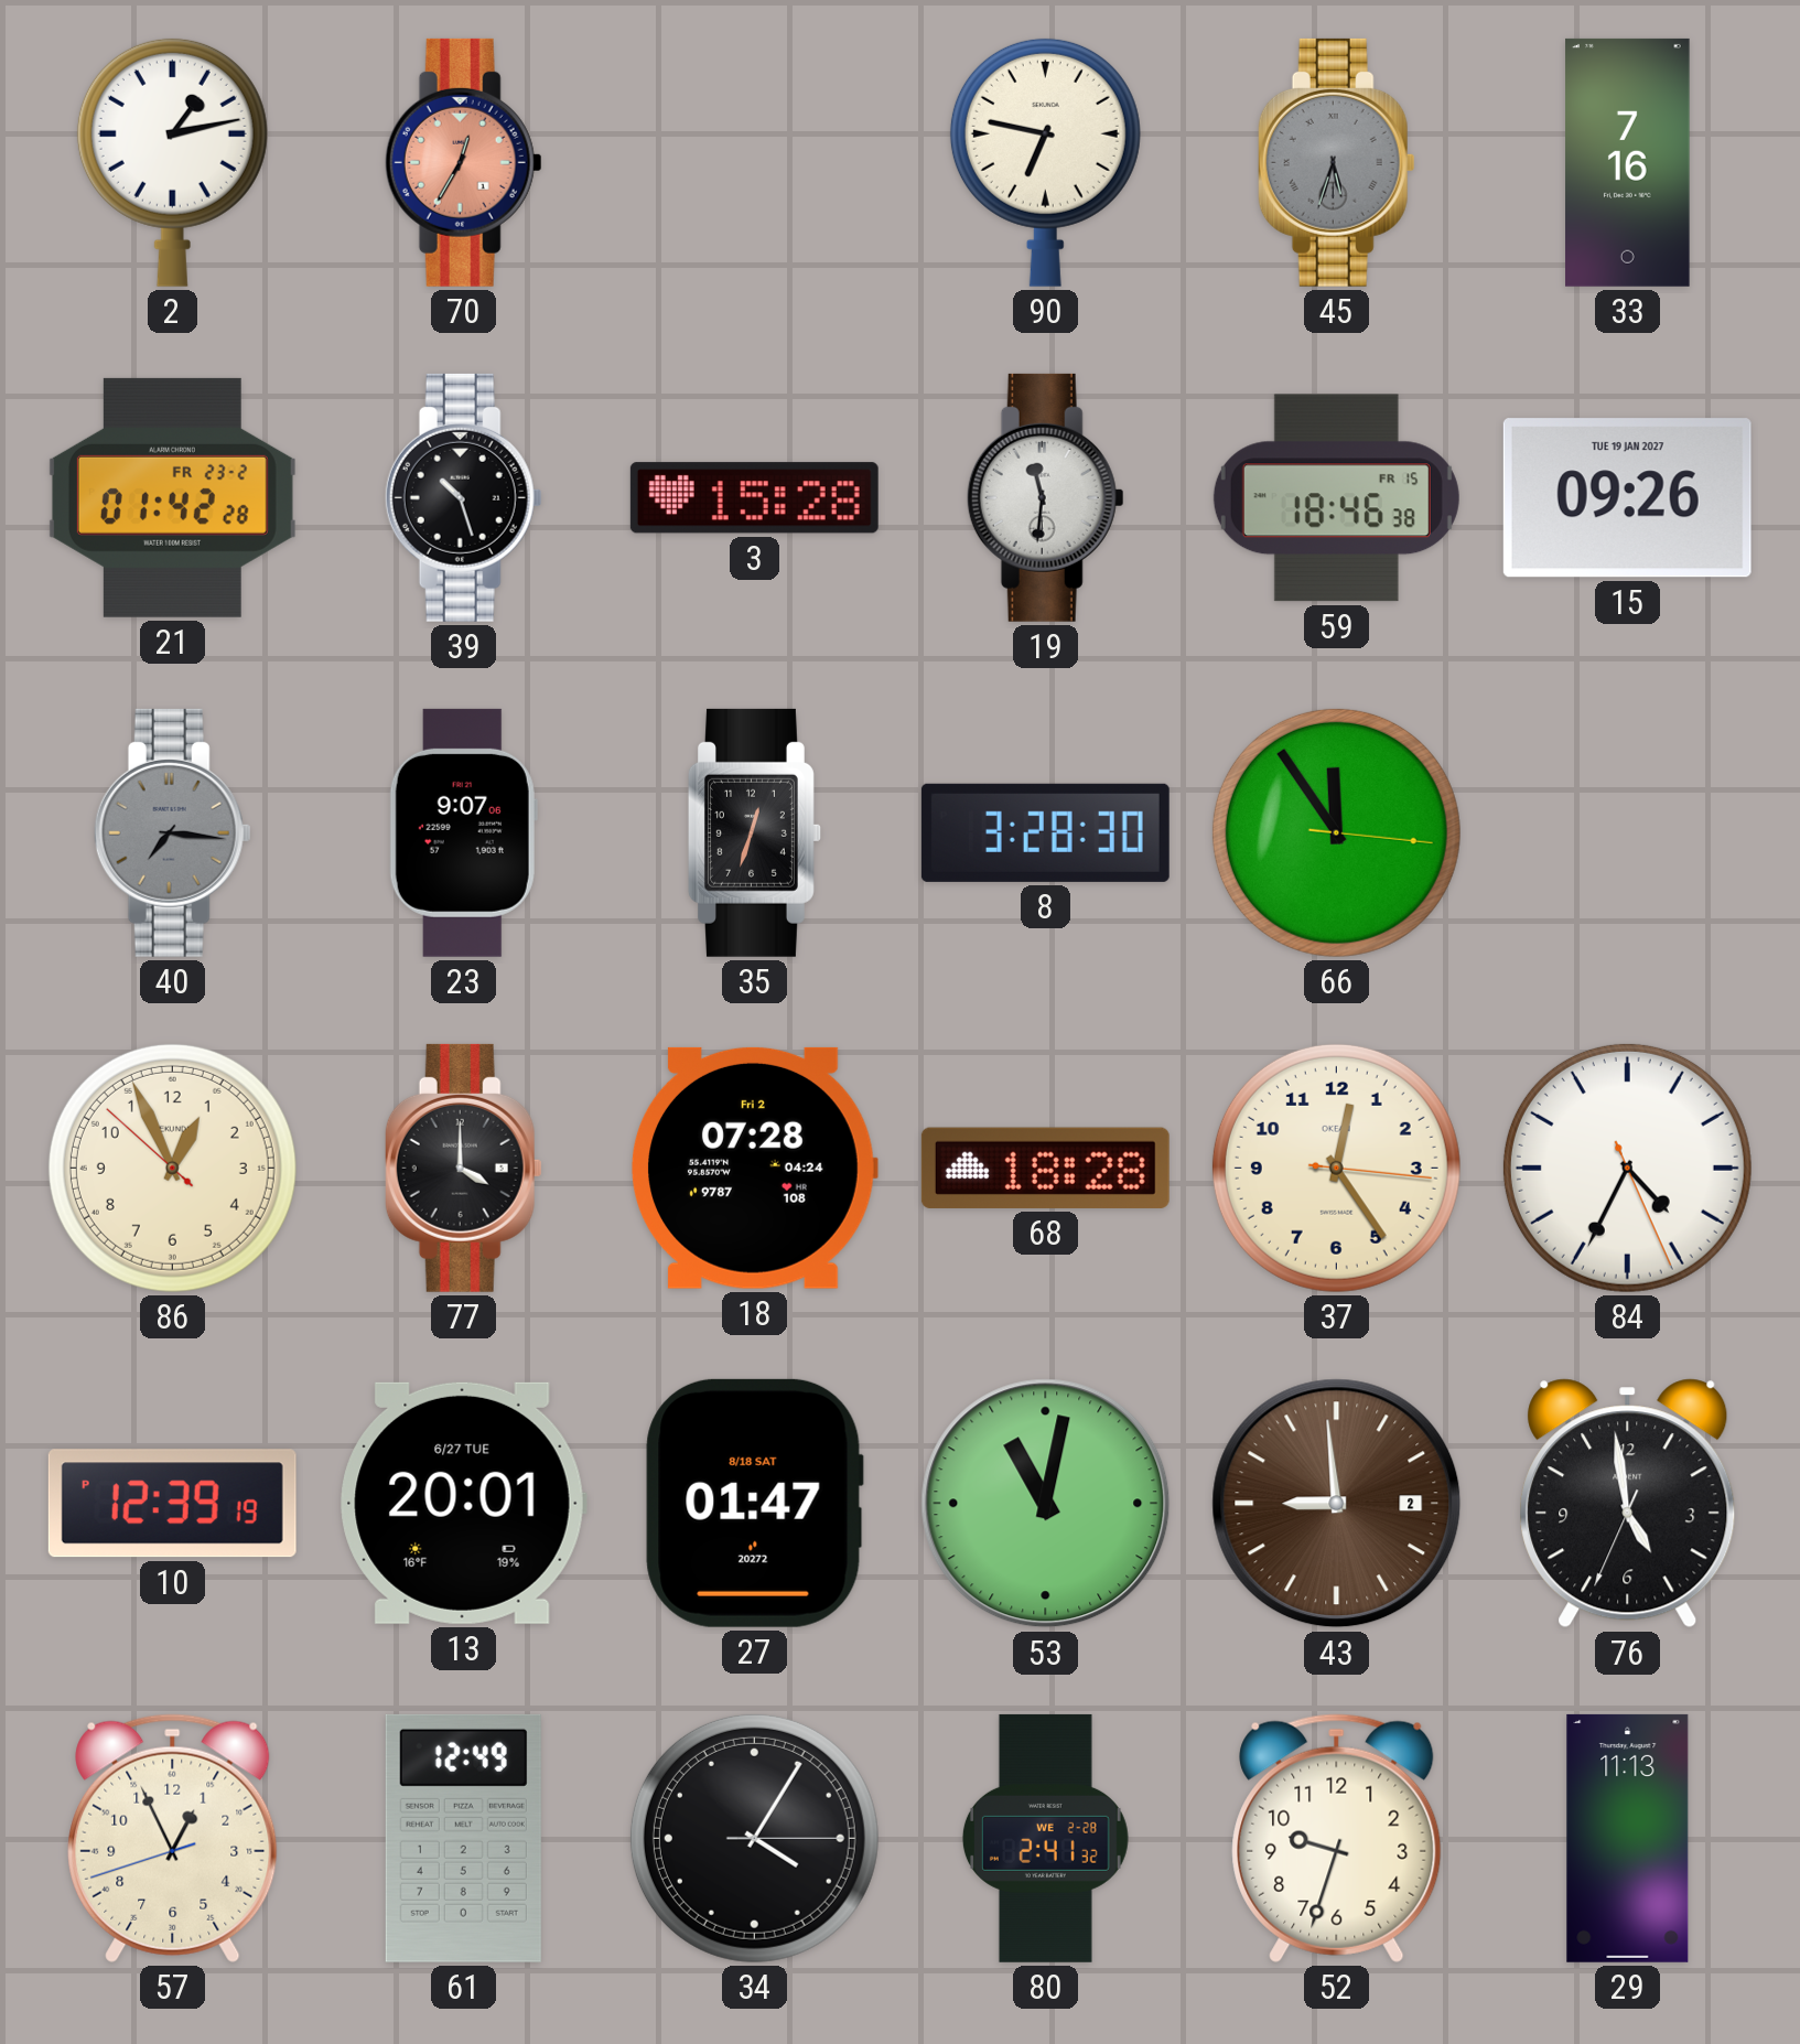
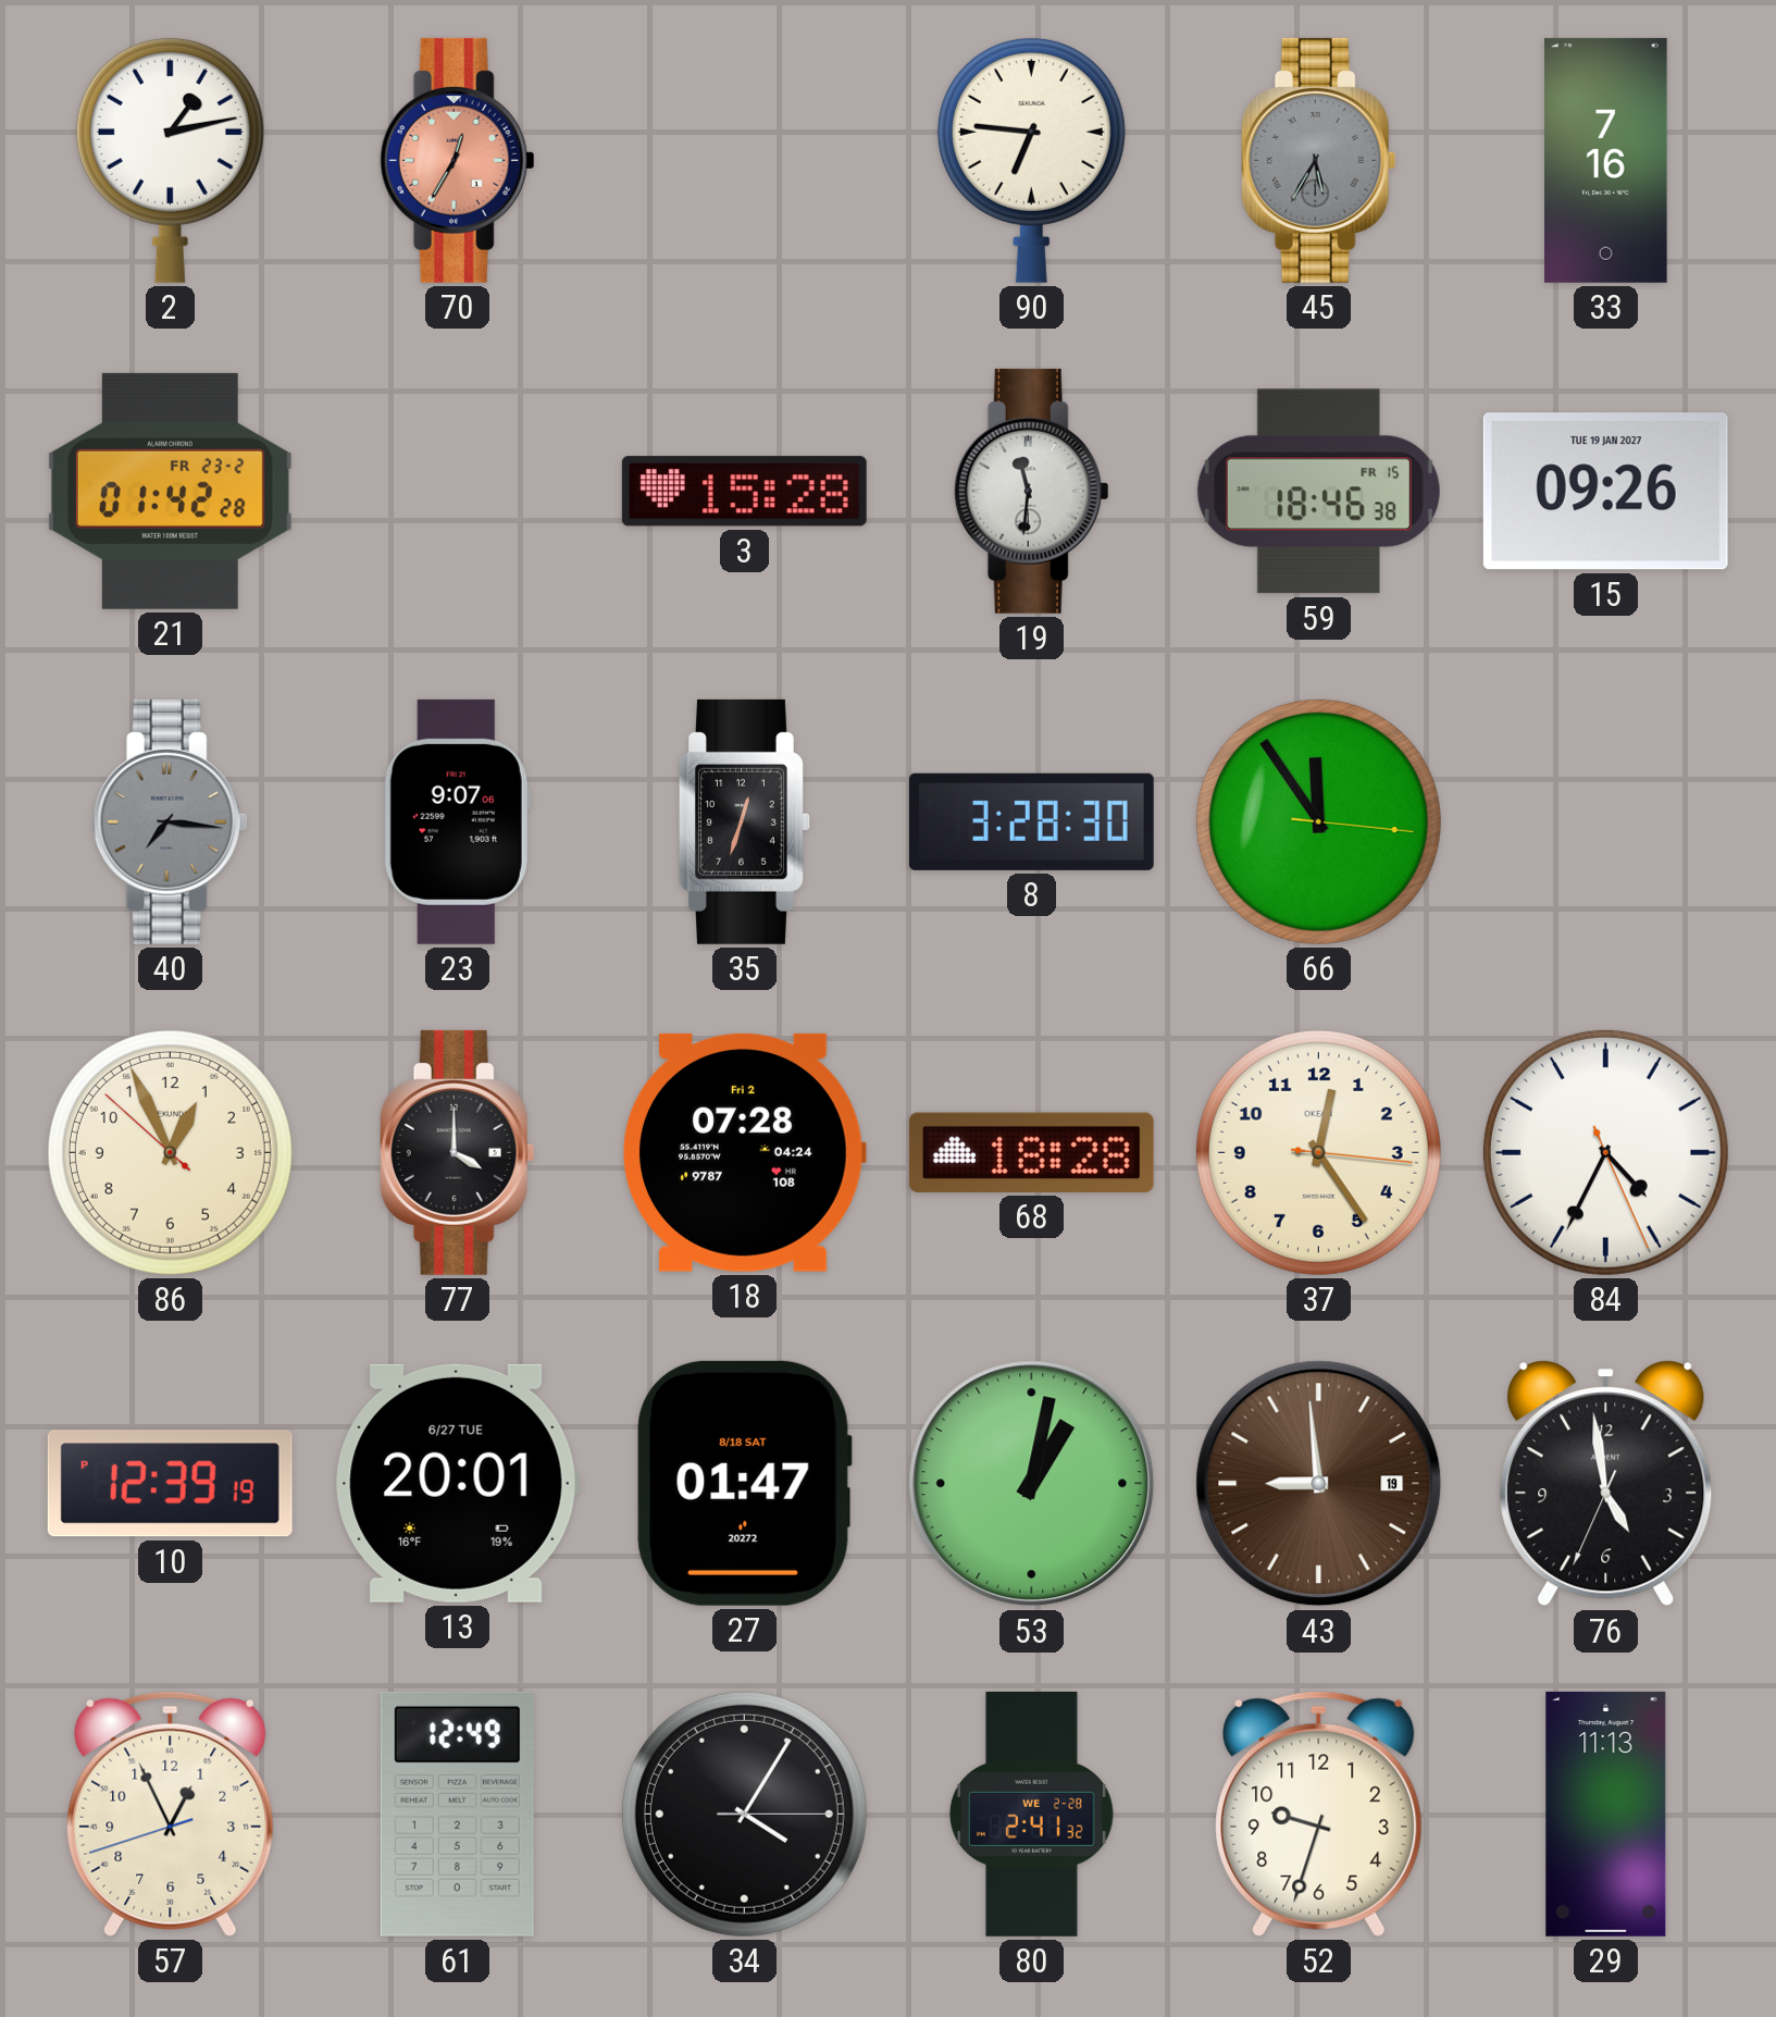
90: 6:47 -> 6:46
45: 5:33 -> 5:35
39: 10:27 -> none
53: 11:02 -> 1:02
43 date: 2 -> 19
